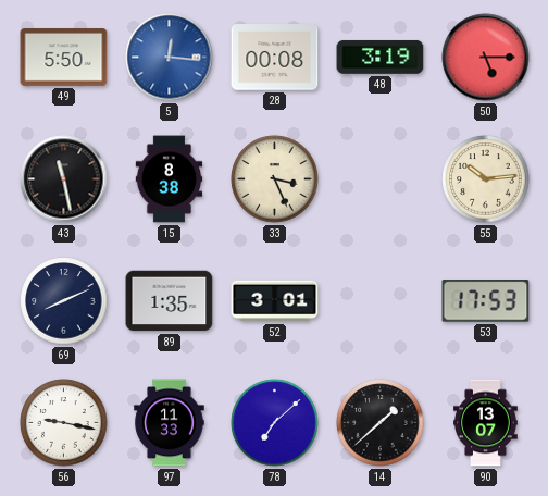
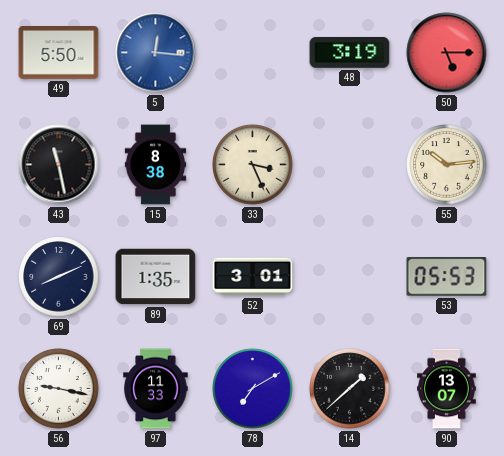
28: 00:08 -> none
53: 17:53 -> 05:53
78: 7:08 -> 7:10
